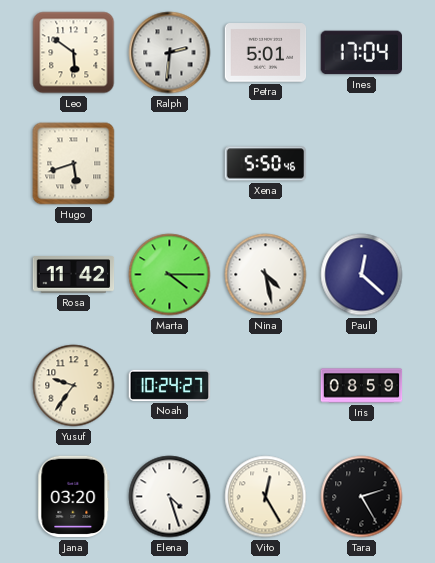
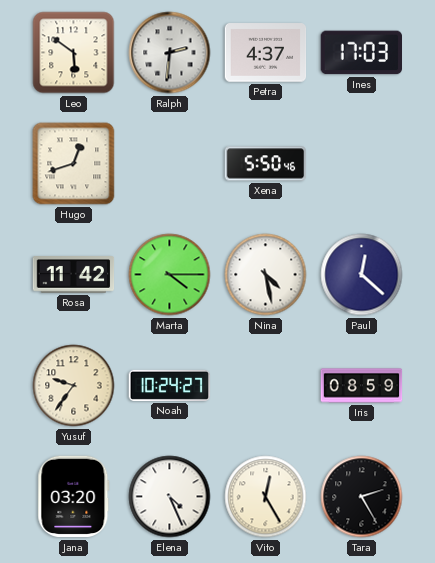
Petra: 5:01 -> 4:37
Ines: 17:04 -> 17:03
Hugo: 5:42 -> 12:42
Elena: 4:27 -> 4:26
